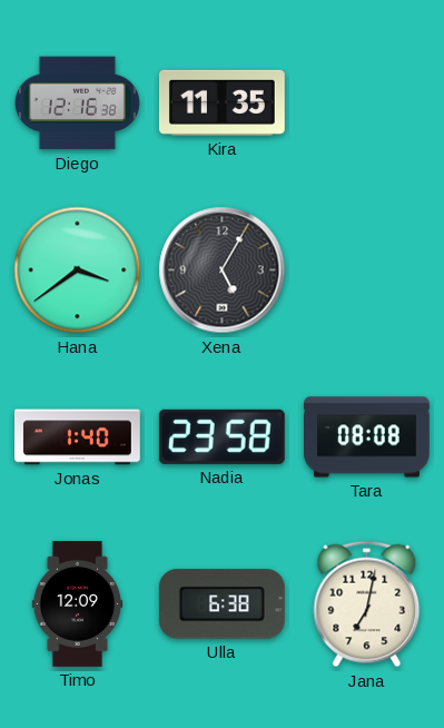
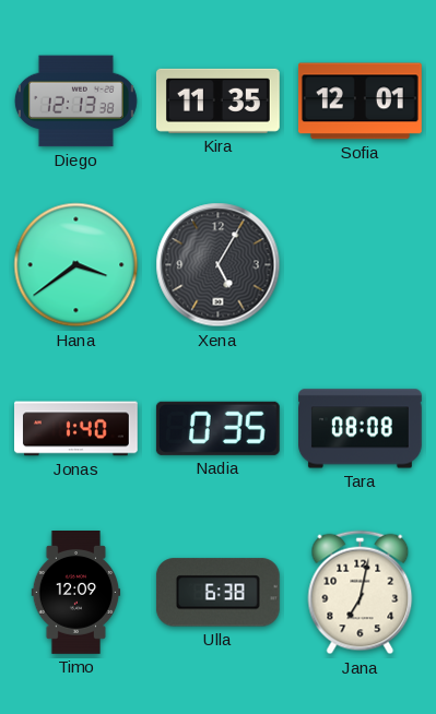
Diego: 12:16 -> 12:13
Sofia: none -> 12:01
Nadia: 23:58 -> 0:35
